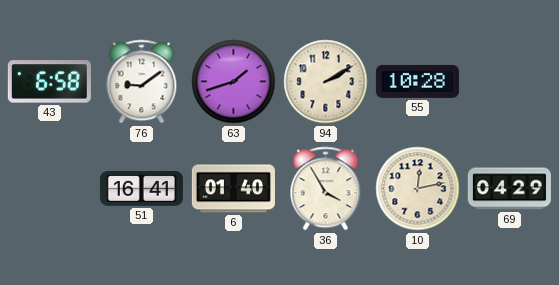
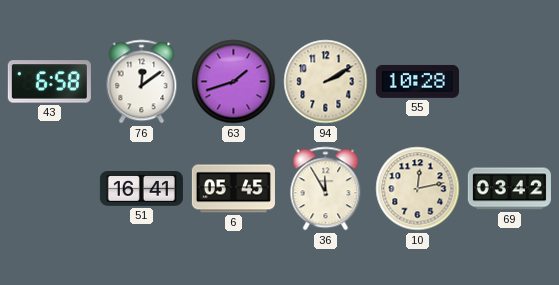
76: 9:09 -> 12:09
6: 01:40 -> 05:45
36: 3:55 -> 11:55
69: 04:29 -> 03:42
